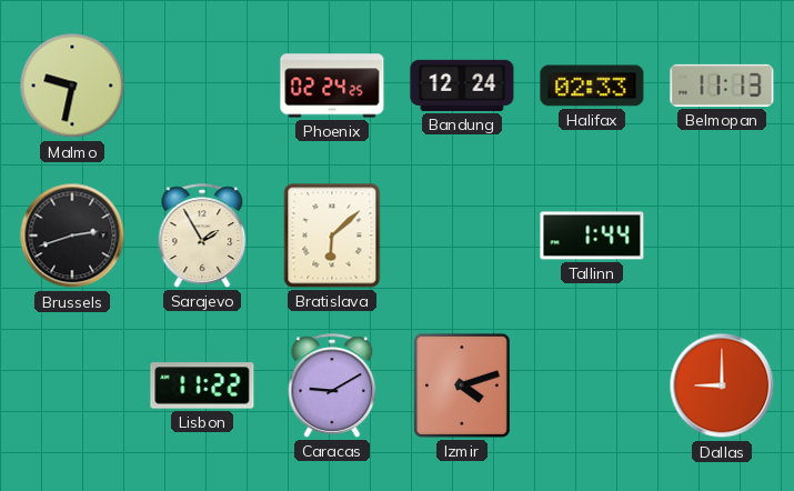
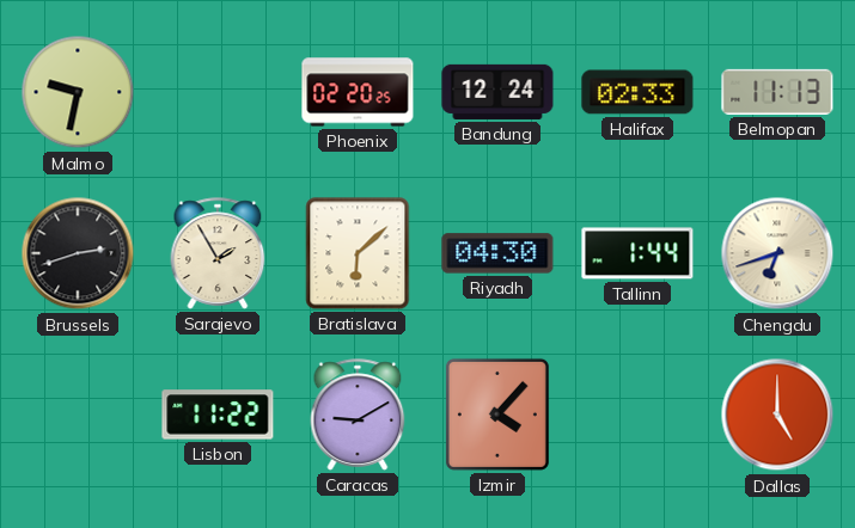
Phoenix: 02:24 -> 02:20
Riyadh: none -> 04:30
Chengdu: none -> 6:42
Izmir: 4:12 -> 4:07
Dallas: 9:00 -> 5:00
